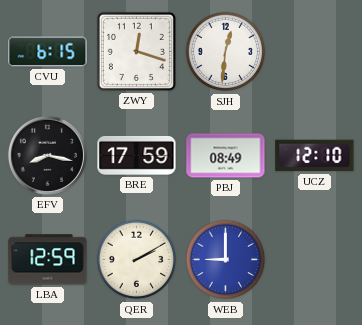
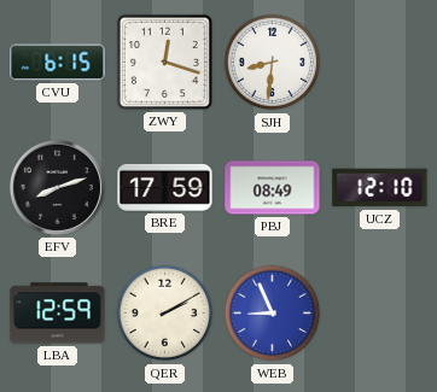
SJH: 12:31 -> 8:31
EFV: 8:17 -> 8:12
WEB: 9:00 -> 8:56
